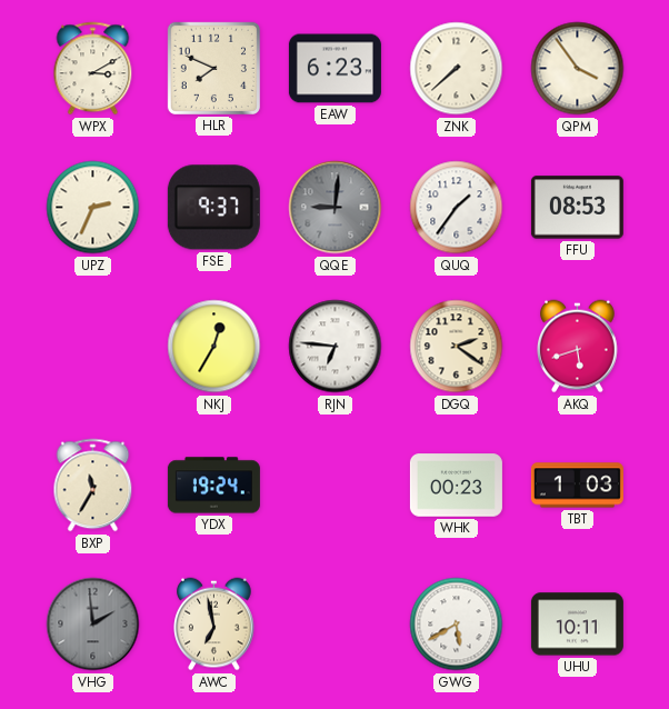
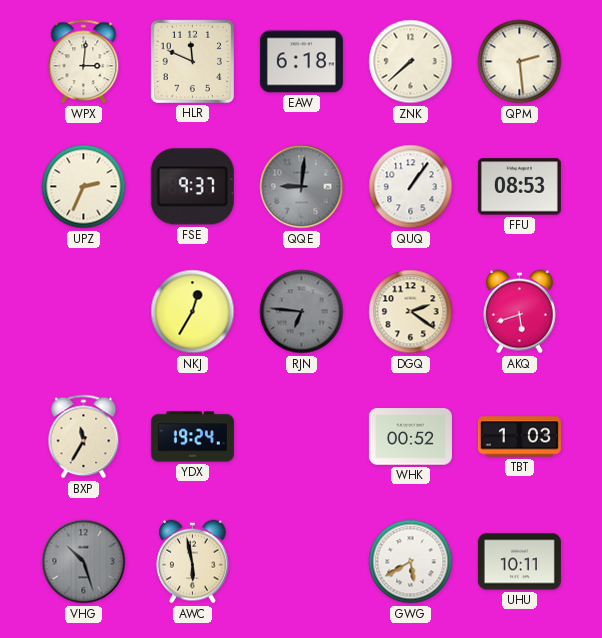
WPX: 3:10 -> 3:01
HLR: 7:49 -> 11:49
EAW: 6:23 -> 6:18
QPM: 3:54 -> 2:29
QUQ: 1:36 -> 1:06
RJN dial: white -> grey
WHK: 00:23 -> 00:52
VHG: 1:59 -> 10:27
AWC: 6:58 -> 5:58
